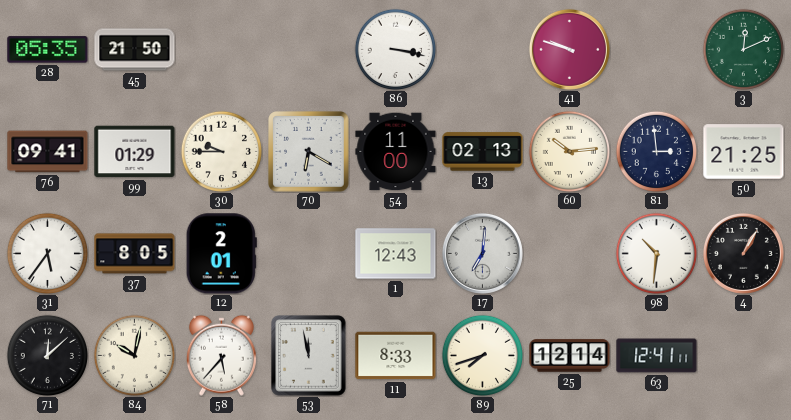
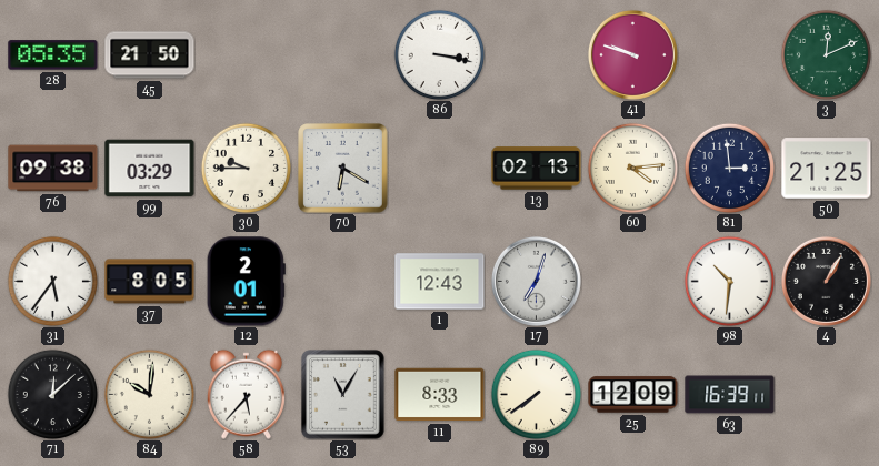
76: 09:41 -> 09:38
99: 01:29 -> 03:29
54: 11:00 -> none
60: 10:14 -> 4:14
17: 7:01 -> 7:03
84: 10:02 -> 10:01
53: 11:58 -> 11:05
89: 7:42 -> 7:39
25: 12:14 -> 12:09
63: 12:41 -> 16:39
